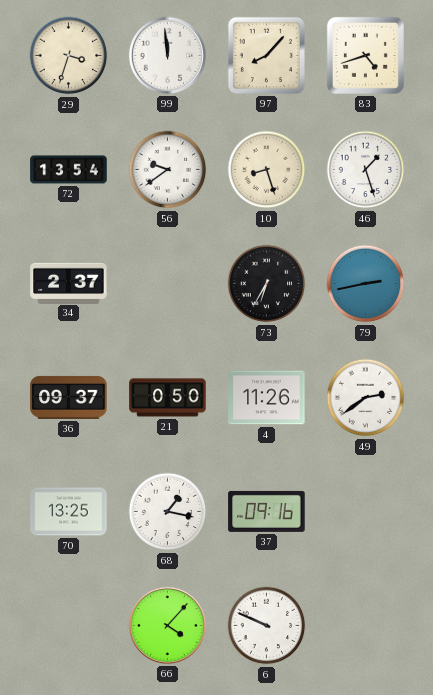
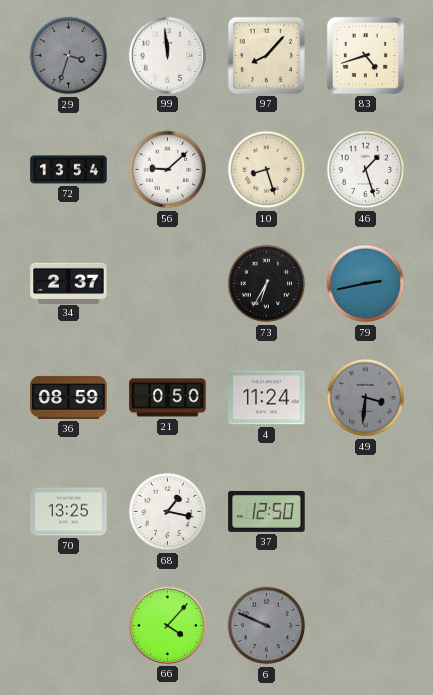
29 dial: cream -> grey
56: 9:39 -> 9:08
36: 09:37 -> 08:59
4: 11:26 -> 11:24
49: 2:39 -> 3:31
49 dial: white -> grey
37: 09:16 -> 12:50
6 dial: white -> grey
